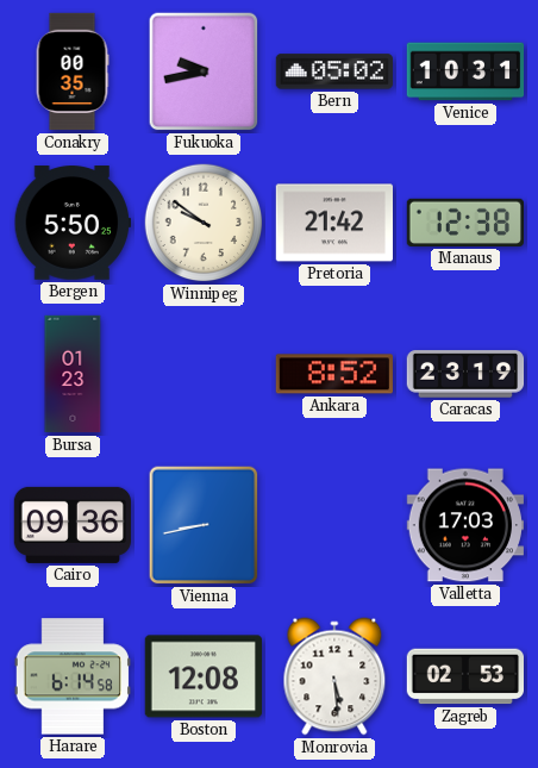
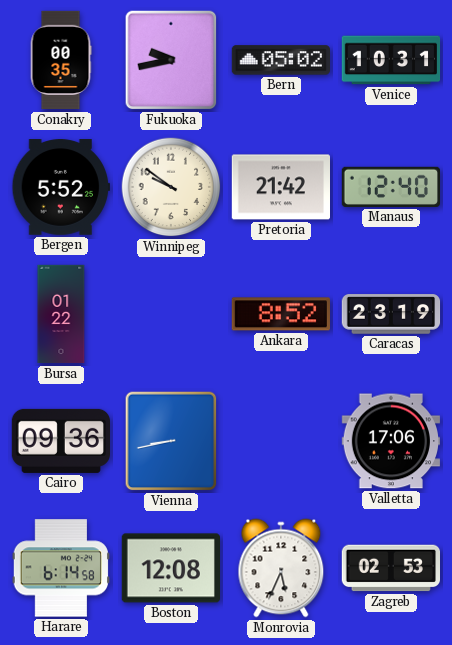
Bergen: 5:50 -> 5:52
Manaus: 12:38 -> 12:40
Bursa: 01:23 -> 01:22
Valletta: 17:03 -> 17:06
Monrovia: 5:29 -> 5:34
